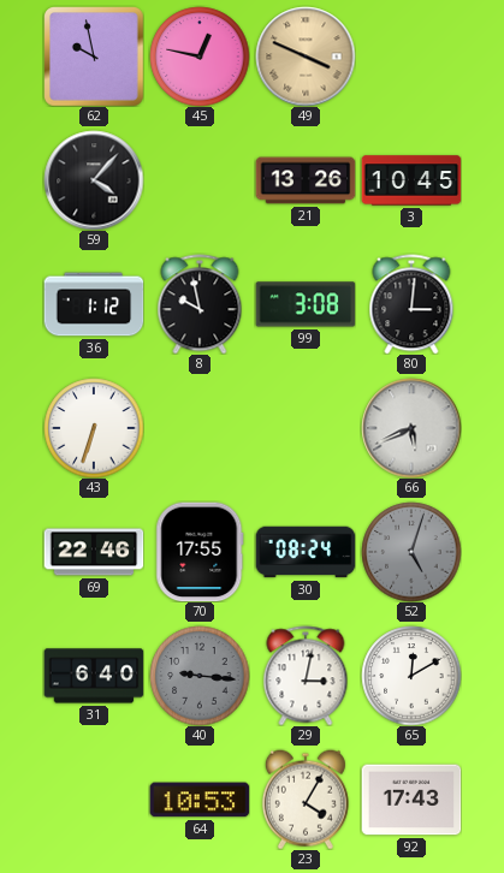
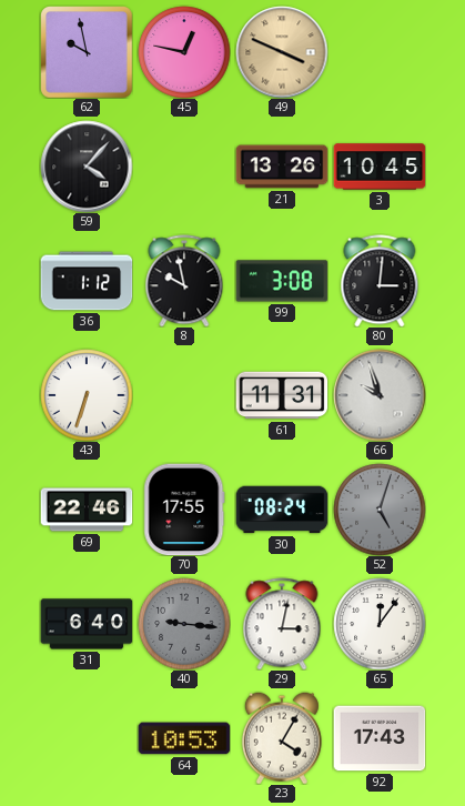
61: none -> 11:31
66: 5:41 -> 9:57
65: 12:10 -> 12:06
